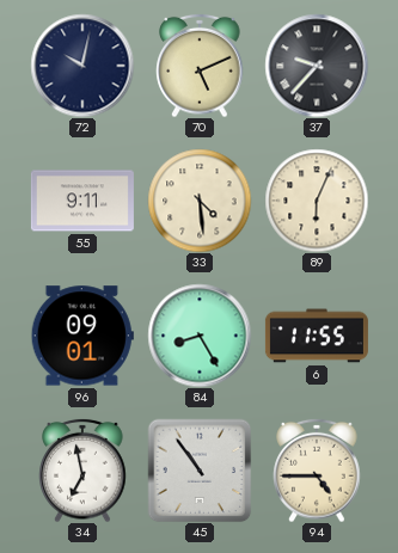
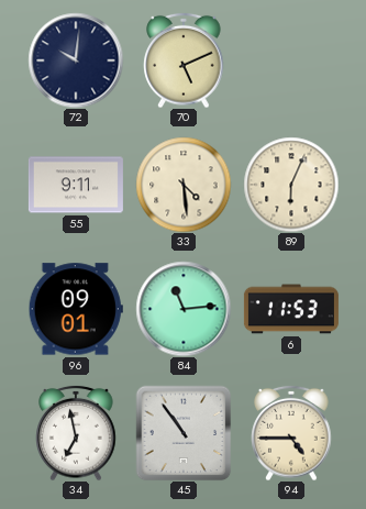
72: 10:02 -> 10:01
37: 9:37 -> none
84: 8:25 -> 11:14
6: 11:55 -> 11:53
